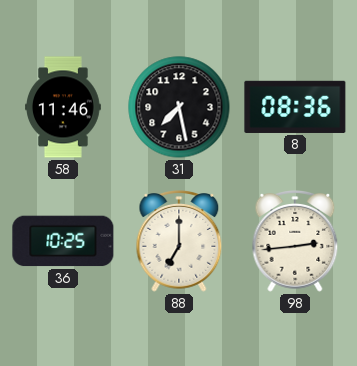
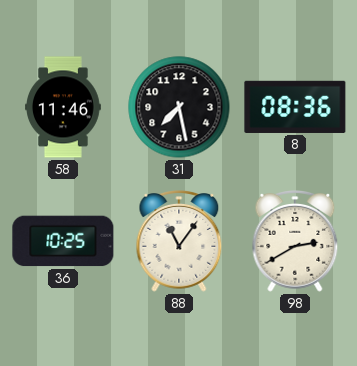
88: 7:00 -> 11:06
98: 2:44 -> 2:40
